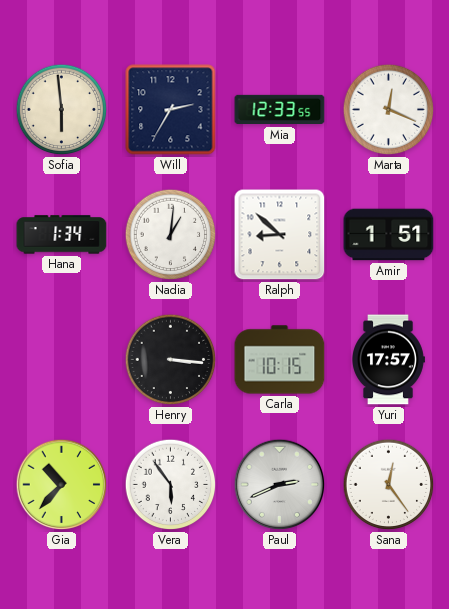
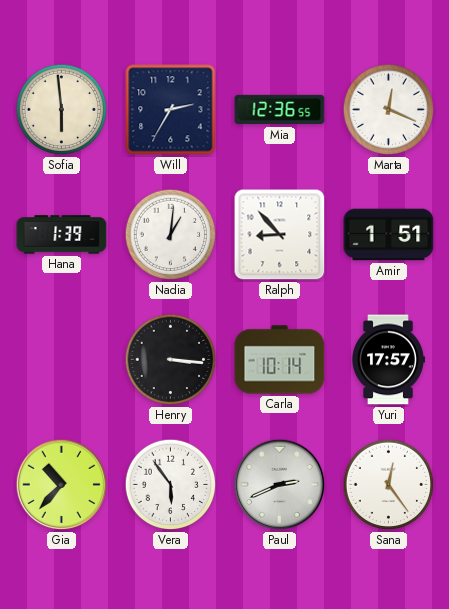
Mia: 12:33 -> 12:36
Hana: 1:34 -> 1:39
Ralph: 8:52 -> 8:53
Carla: 10:15 -> 10:14
